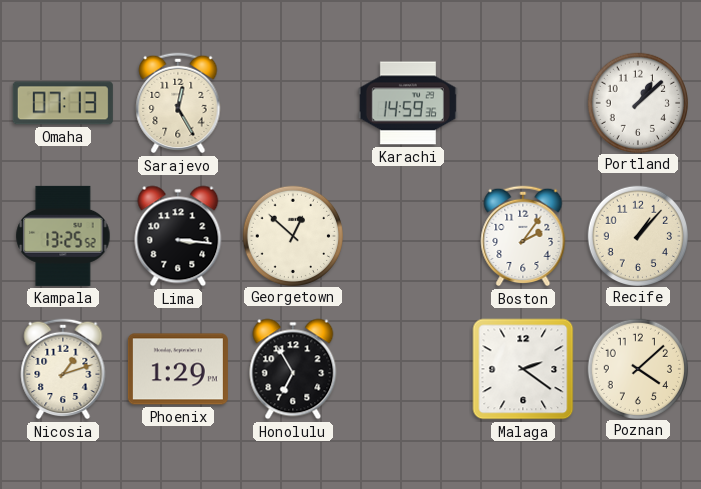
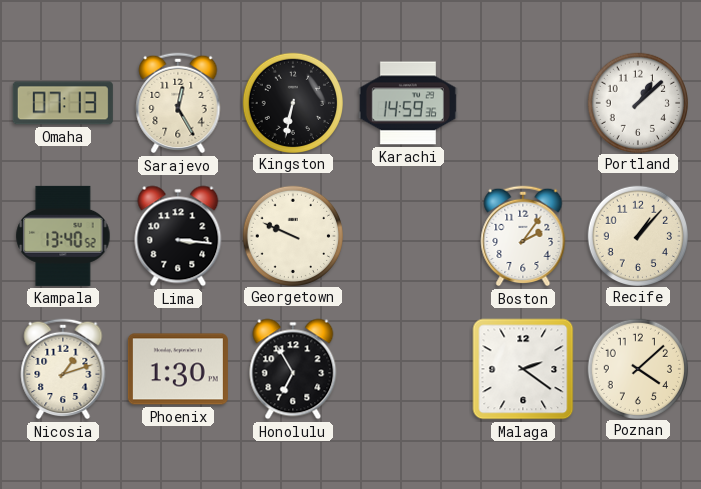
Kingston: none -> 6:32
Kampala: 13:25 -> 13:40
Georgetown: 12:52 -> 9:49
Phoenix: 1:29 -> 1:30
